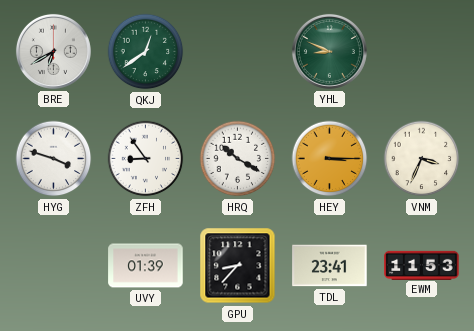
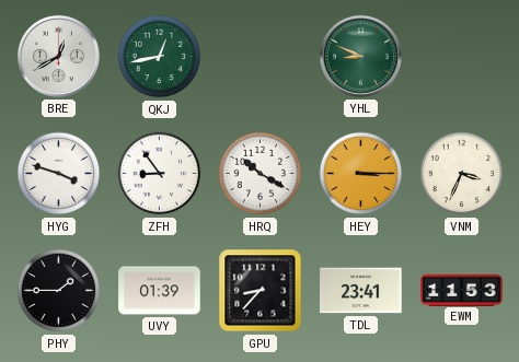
BRE: 6:40 -> 12:40
QKJ: 12:39 -> 12:43
PHY: none -> 1:45
